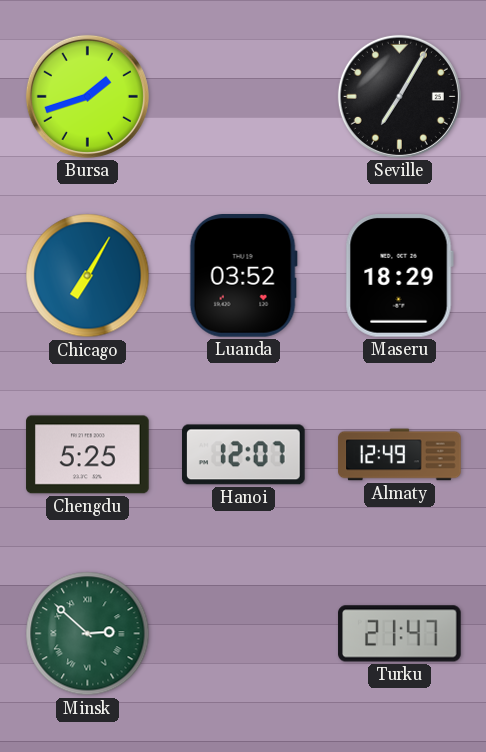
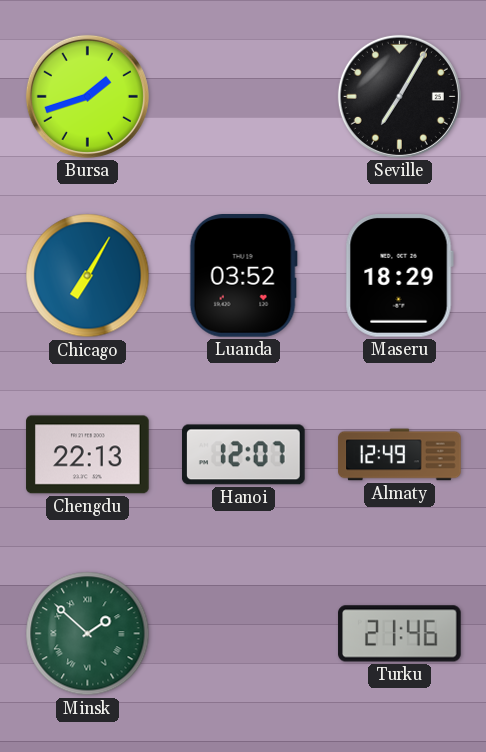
Chengdu: 5:25 -> 22:13
Minsk: 2:52 -> 1:52
Turku: 21:47 -> 21:46
